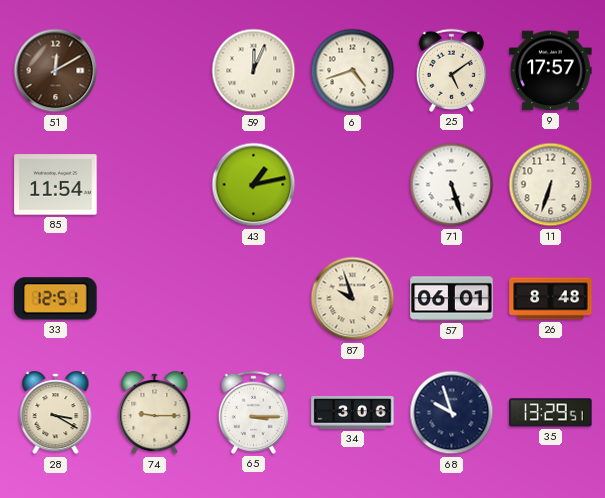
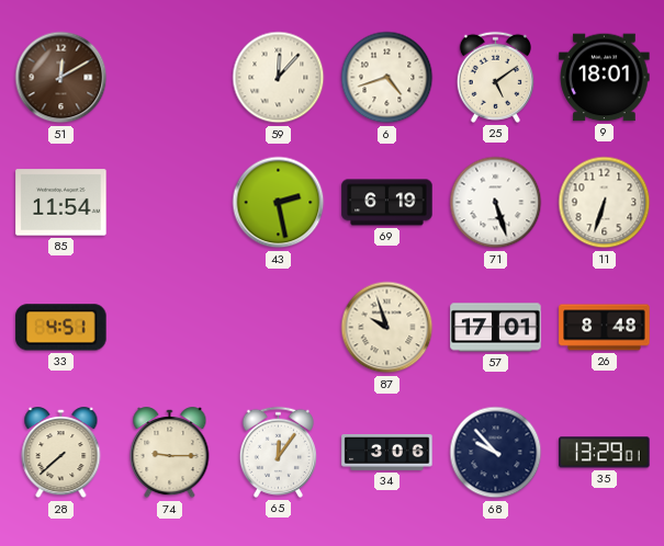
59: 12:04 -> 12:07
9: 17:57 -> 18:01
43: 1:13 -> 2:28
69: none -> 6:19
33: 12:51 -> 4:51
57: 06:01 -> 17:01
28: 3:20 -> 7:38
65: 3:15 -> 12:06
68: 9:57 -> 9:53
35: 13:29:51 -> 13:29:01
